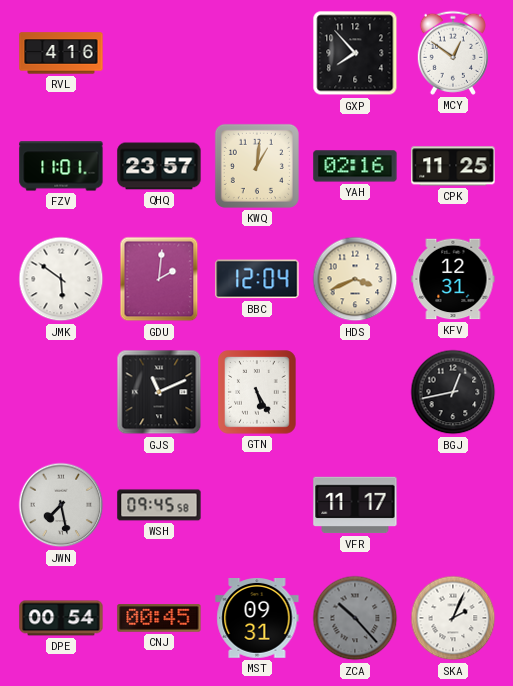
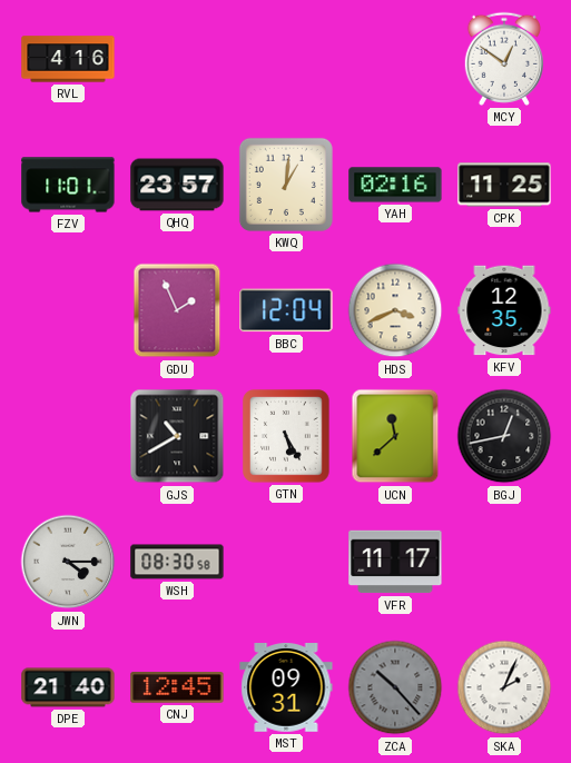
GXP: 7:53 -> none
JMK: 5:51 -> none
GDU: 2:01 -> 1:56
KFV: 12:31 -> 12:35
GJS: 11:11 -> 10:40
UCN: none -> 11:38
JWN: 7:28 -> 4:15
WSH: 09:45 -> 08:30
DPE: 00:54 -> 21:40
CNJ: 00:45 -> 12:45
